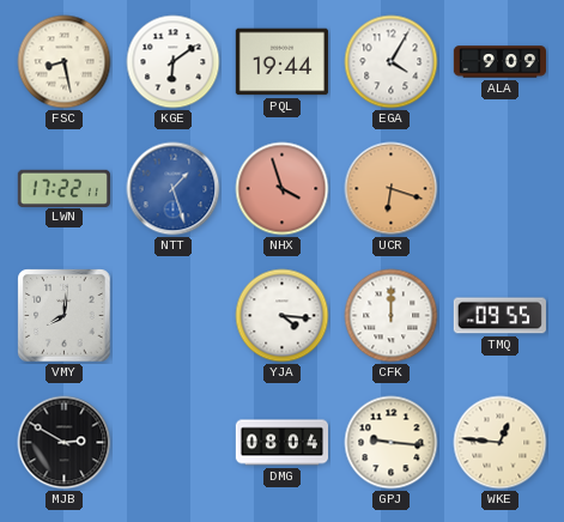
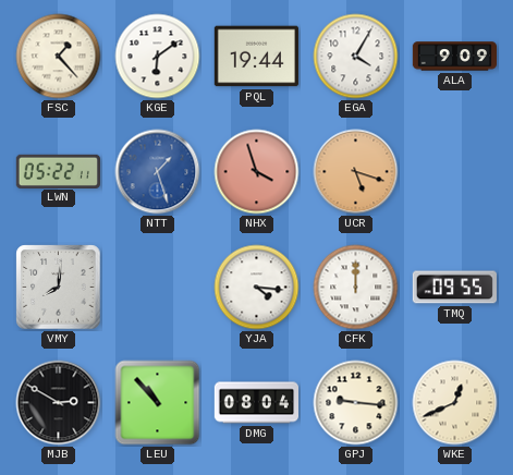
FSC: 8:28 -> 1:23
LWN: 17:22 -> 05:22
UCR: 6:18 -> 5:18
LEU: none -> 10:53
WKE: 12:46 -> 12:41
